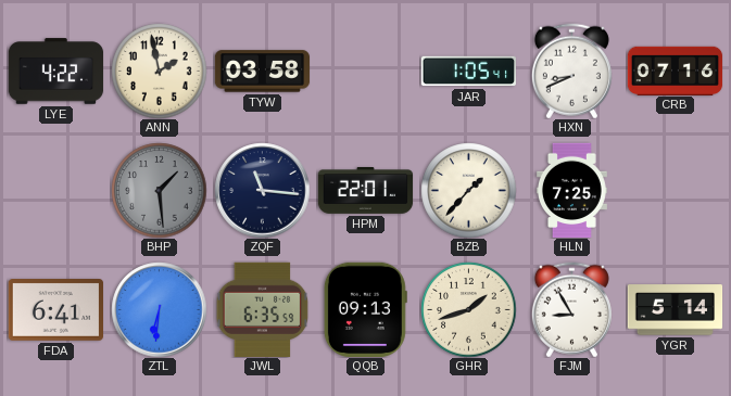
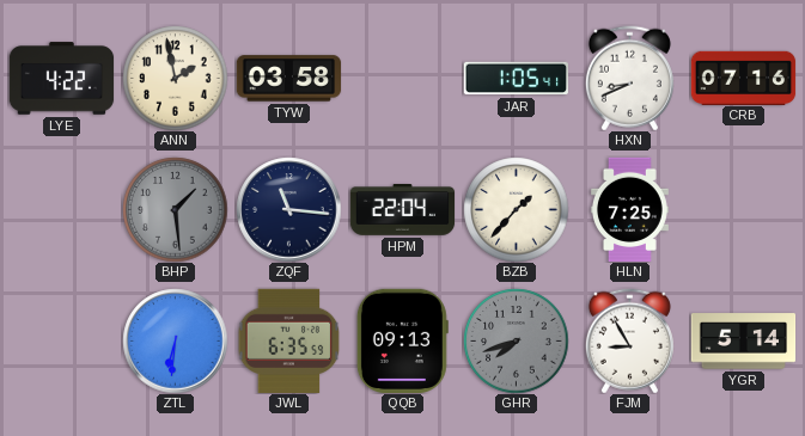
HPM: 22:01 -> 22:04
FDA: 6:41 -> none
GHR: 1:42 -> 7:42
GHR dial: cream -> grey
